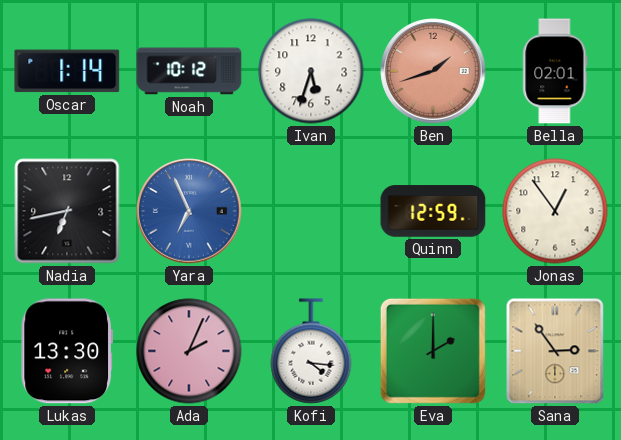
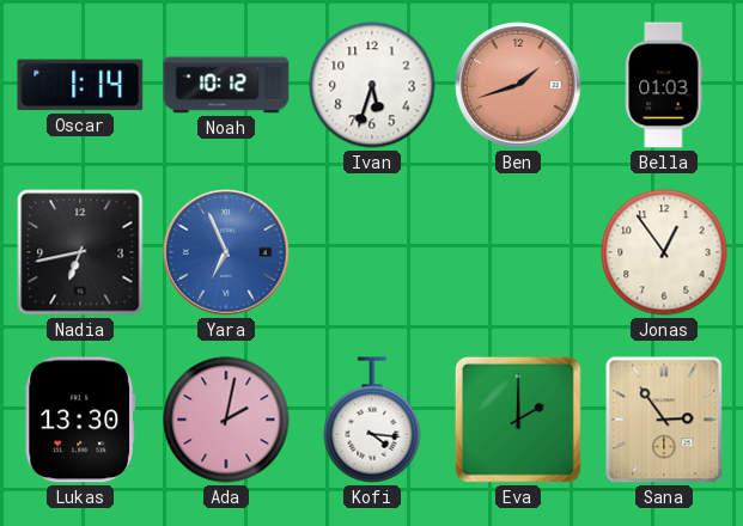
Bella: 02:01 -> 01:03
Quinn: 12:59 -> none
Ada: 2:04 -> 2:02
